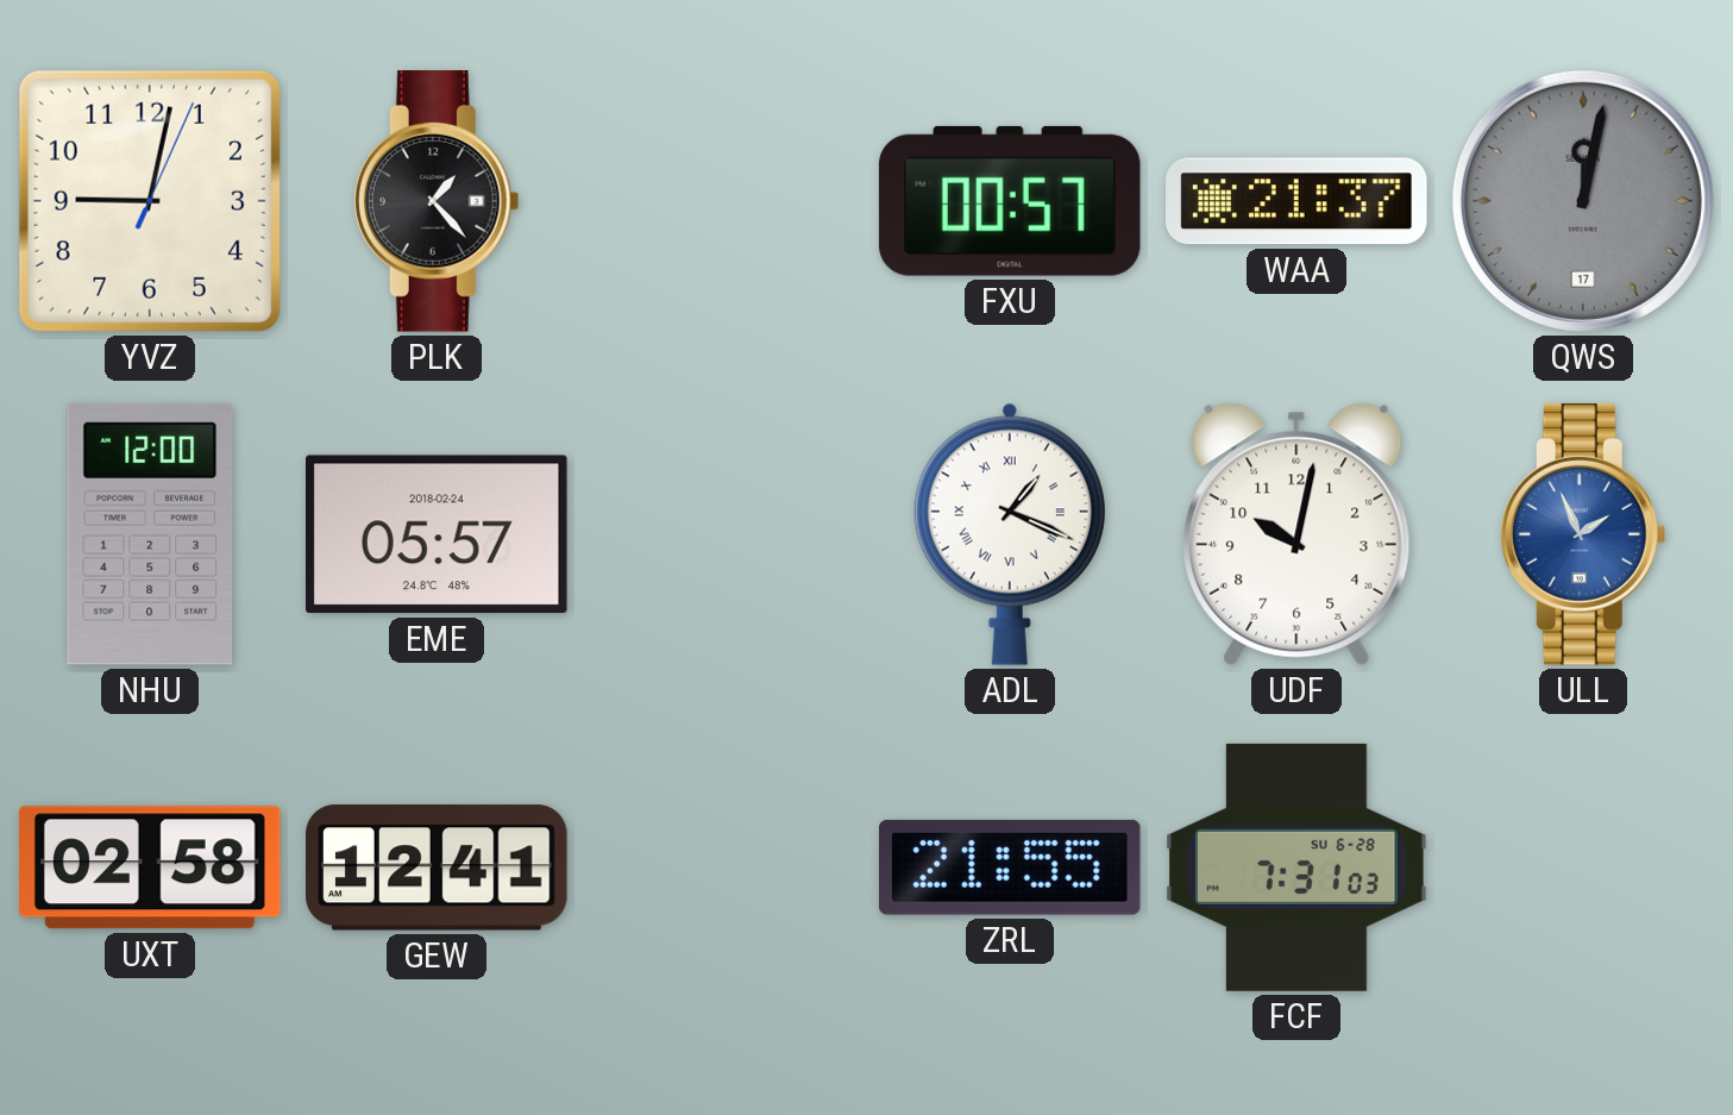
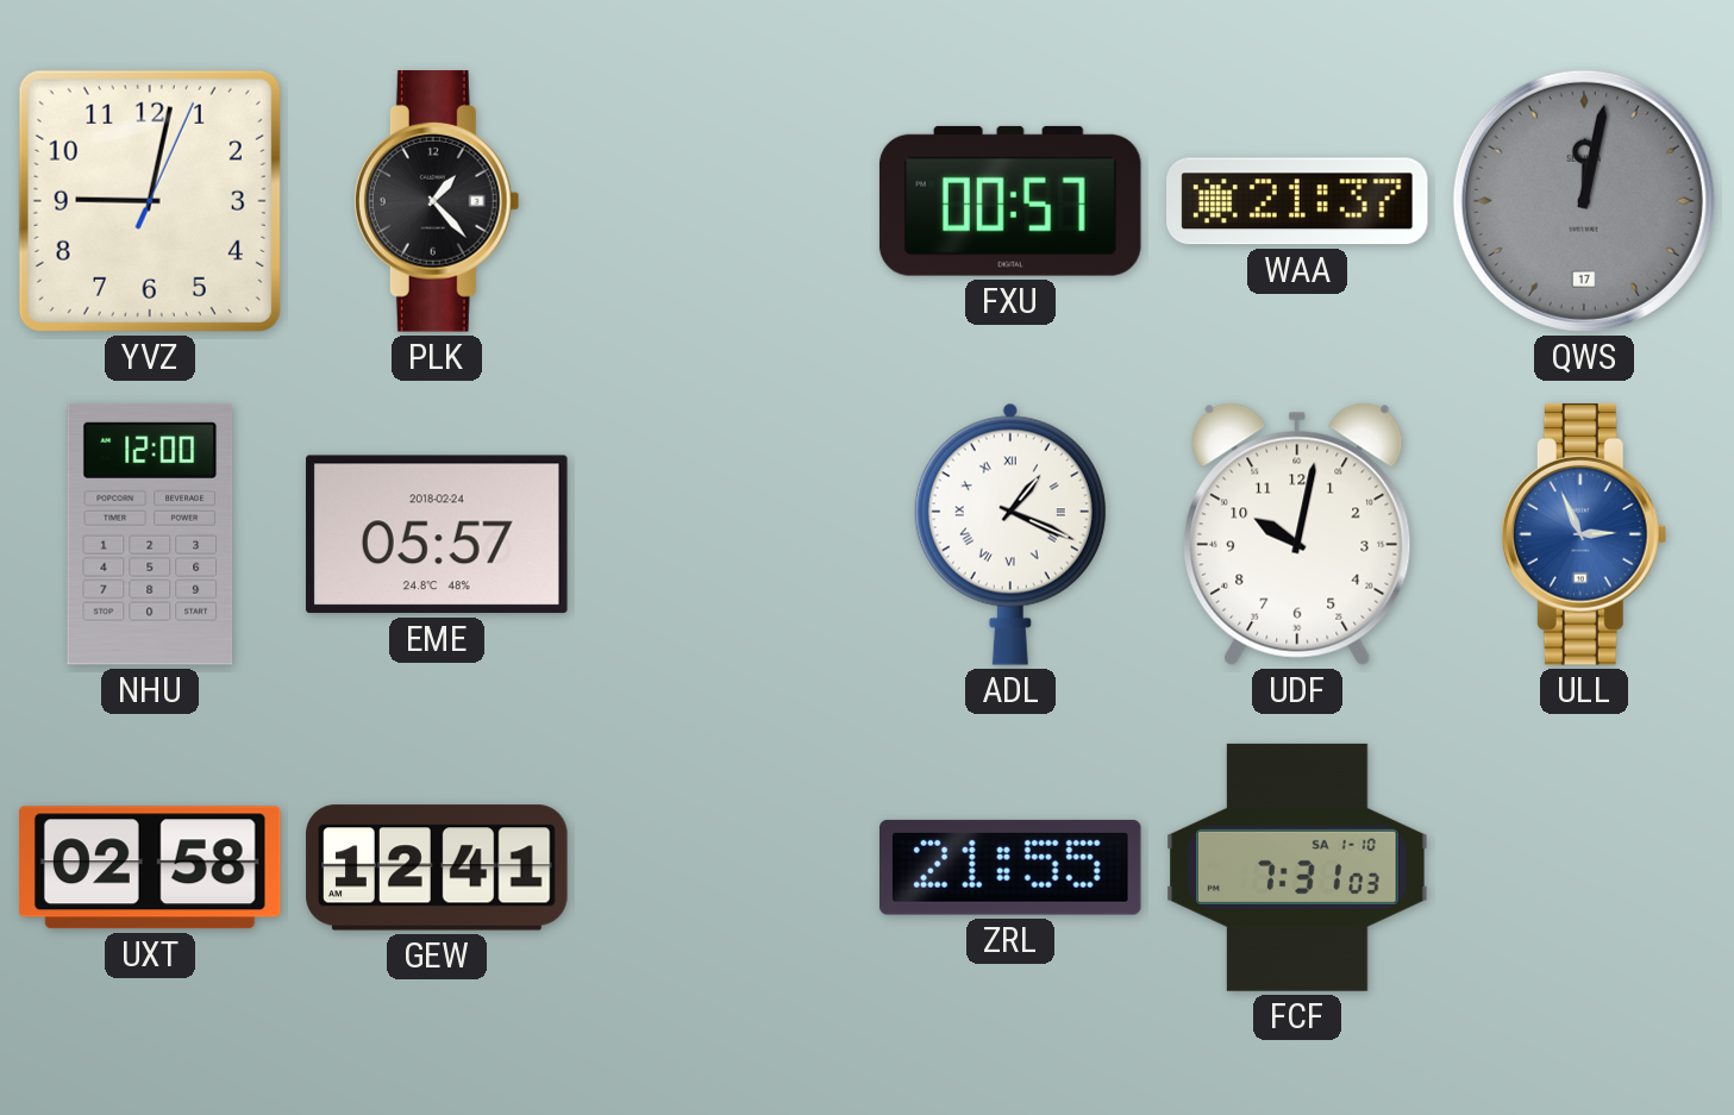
ULL: 1:56 -> 2:56
FCF date: SU 6-28 -> SA 1-10
